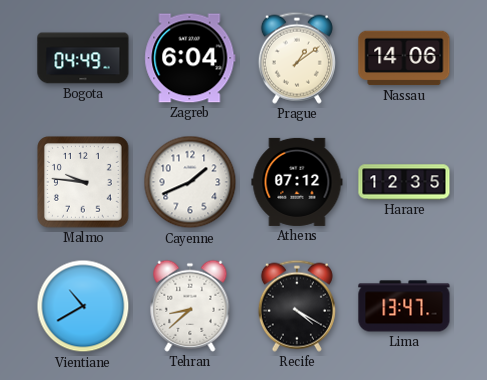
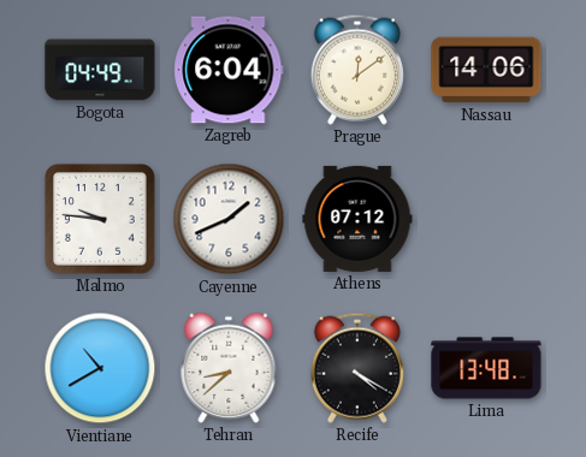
Prague: 1:09 -> 12:09
Harare: 12:35 -> none
Lima: 13:47 -> 13:48
